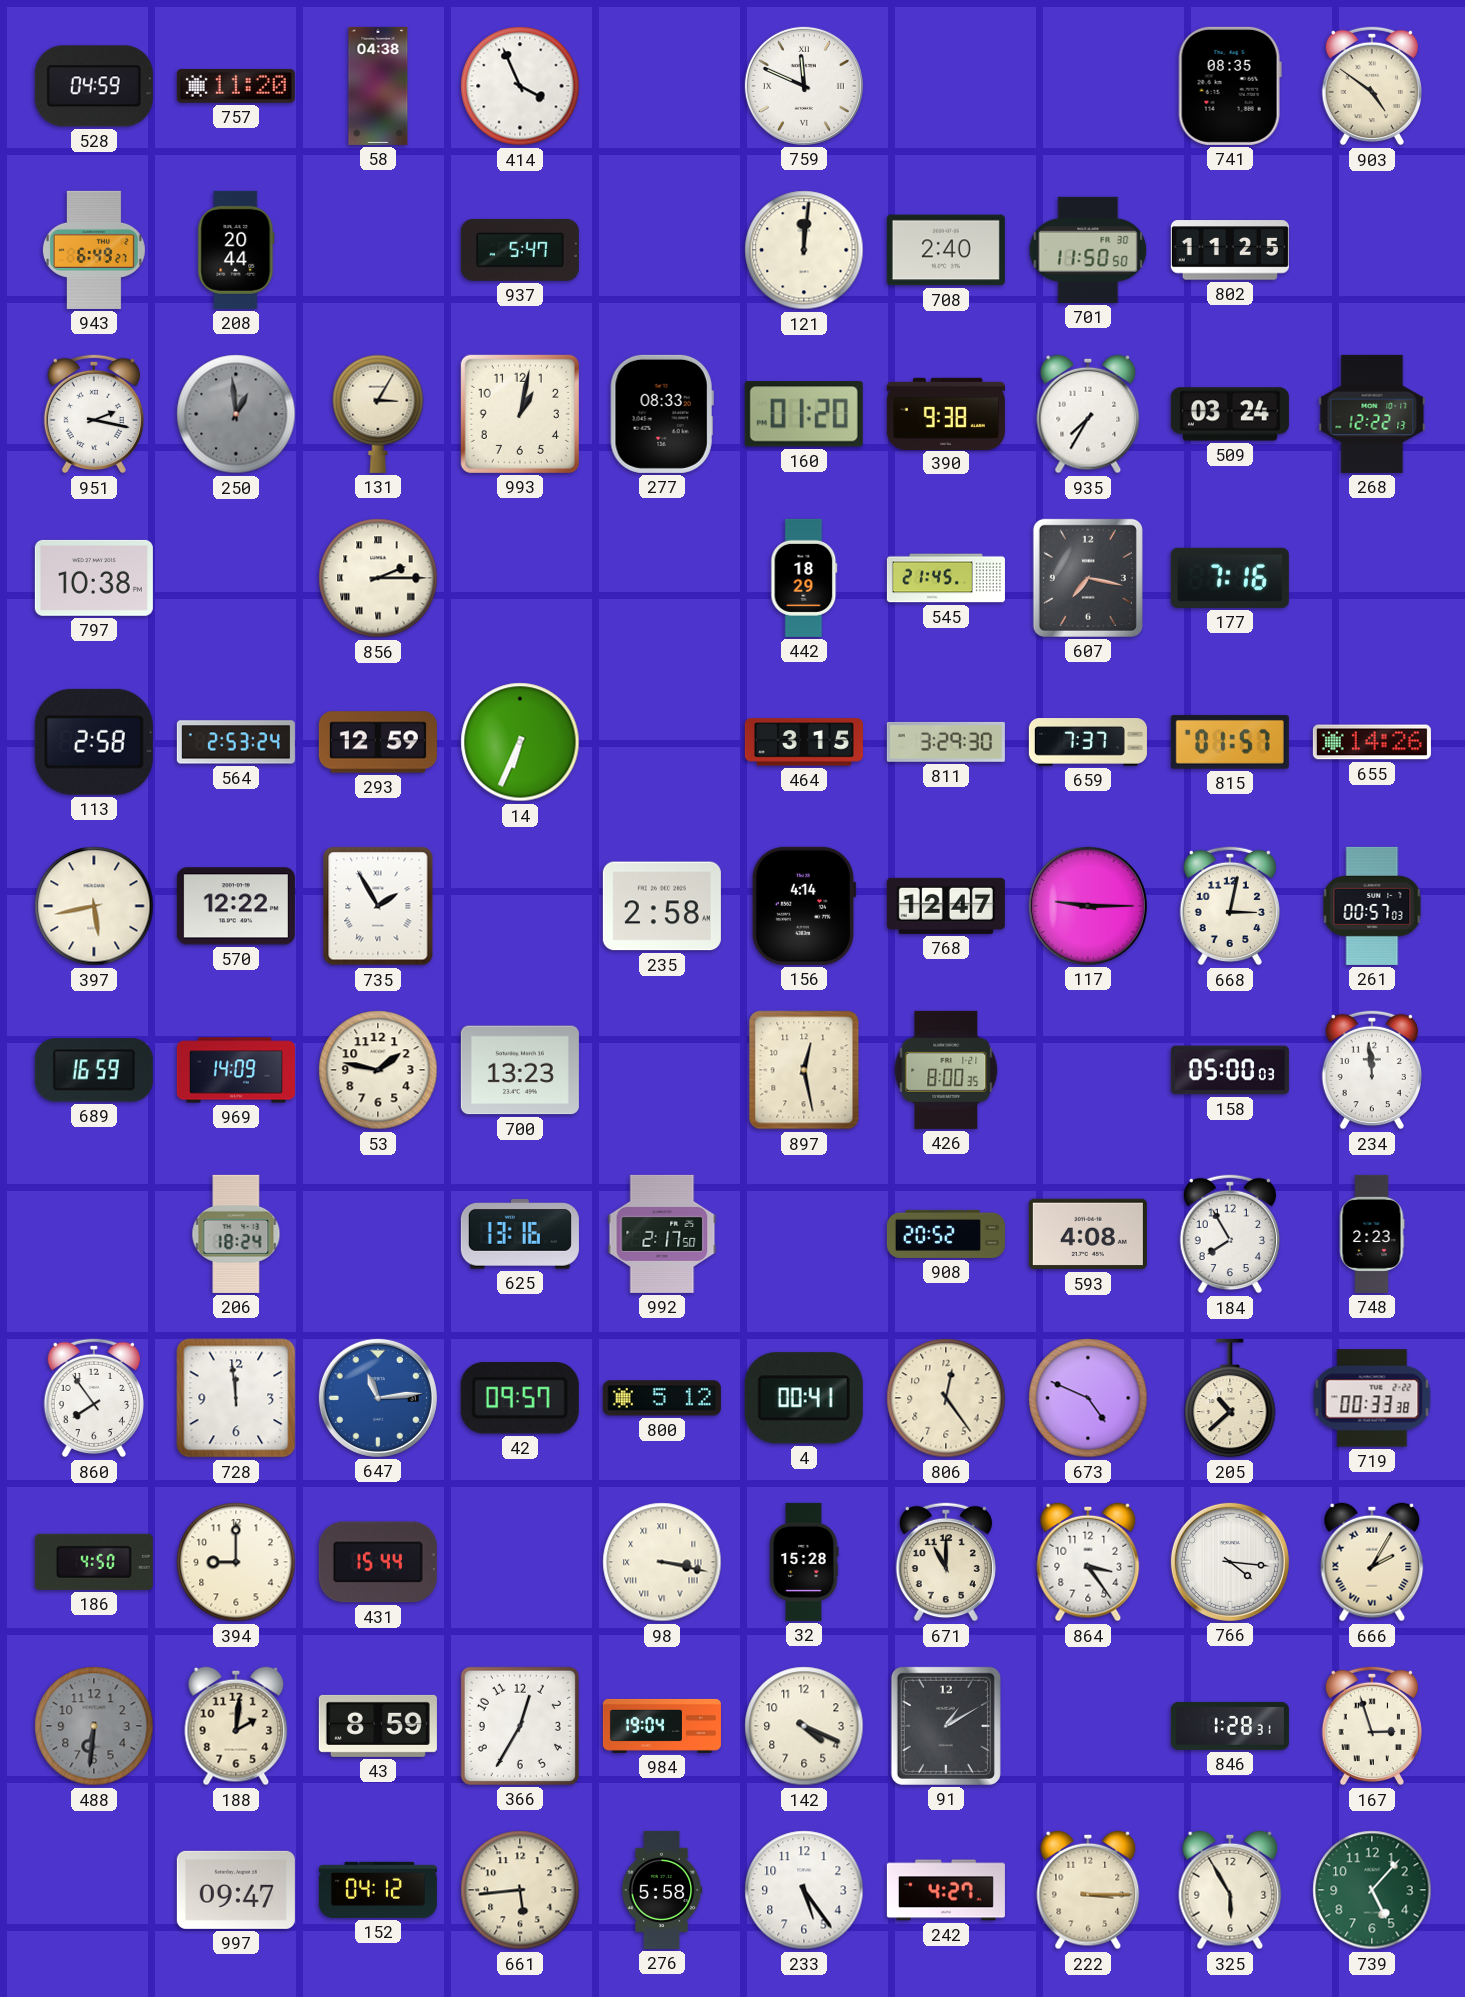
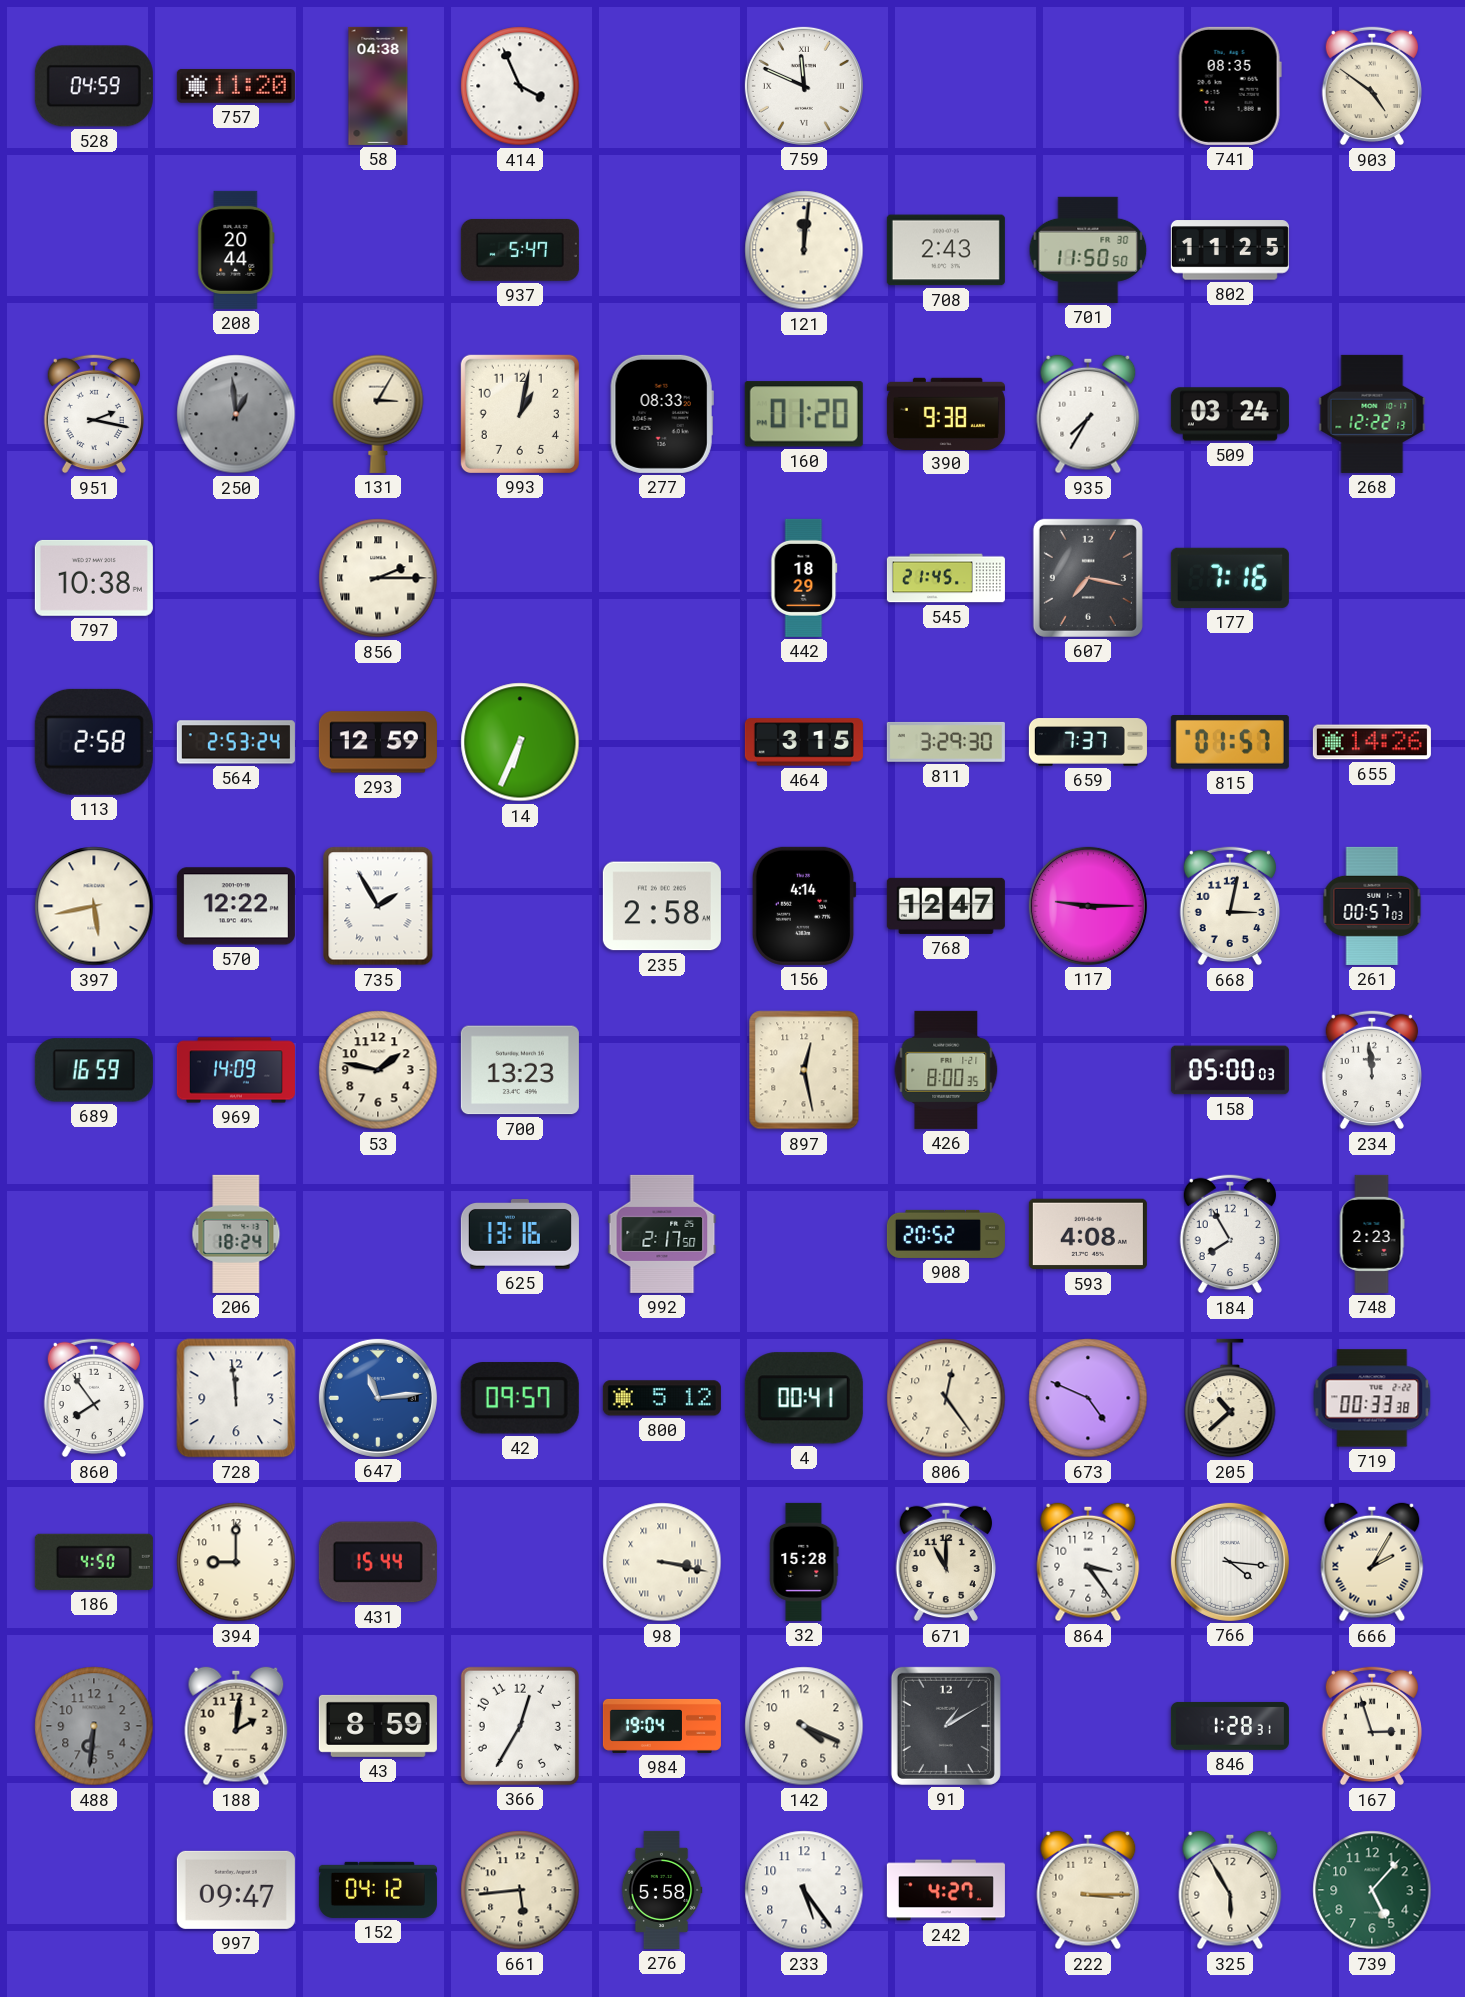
943: 6:49 -> none
708: 2:40 -> 2:43
